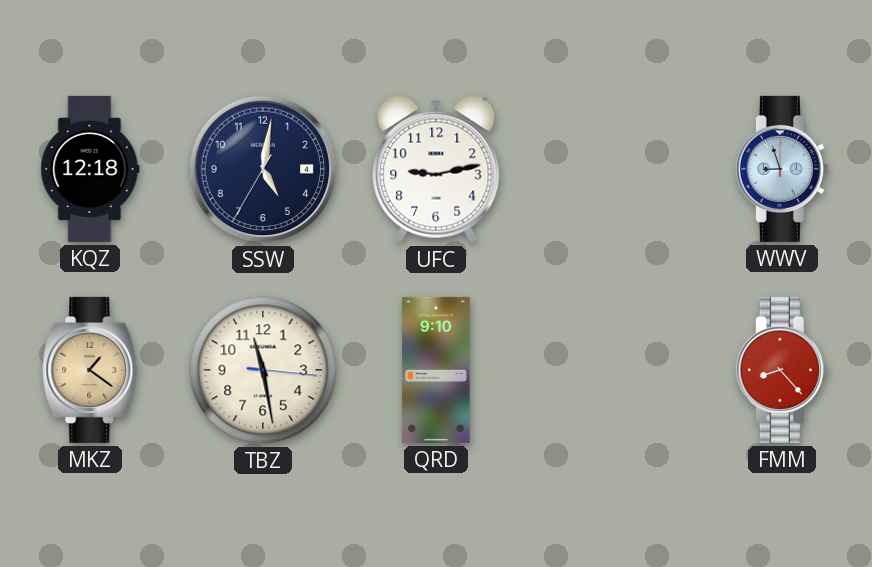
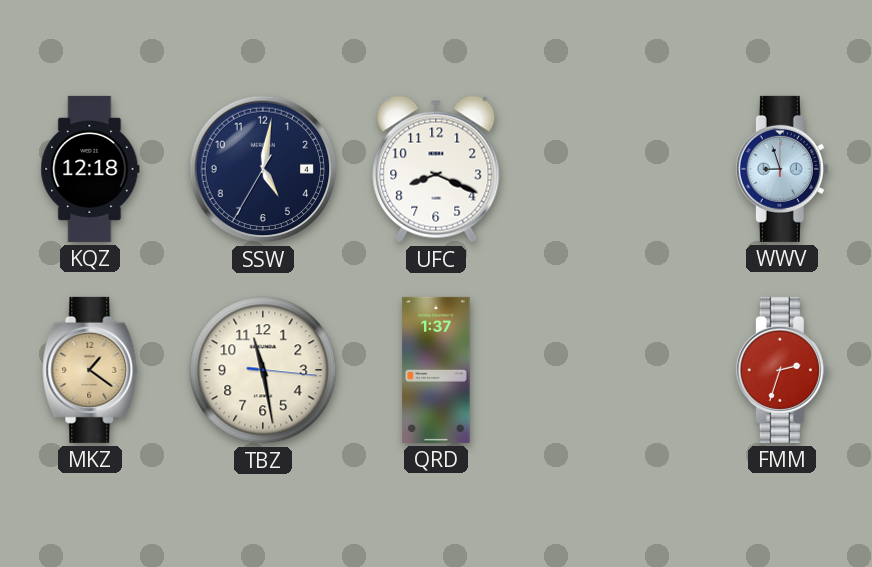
UFC: 9:13 -> 8:19
QRD: 9:10 -> 1:37
FMM: 8:23 -> 2:33
